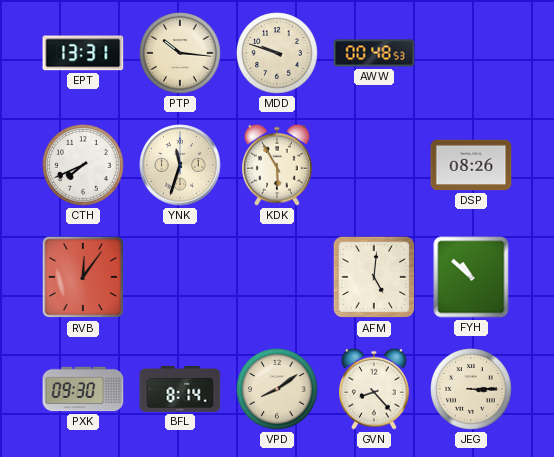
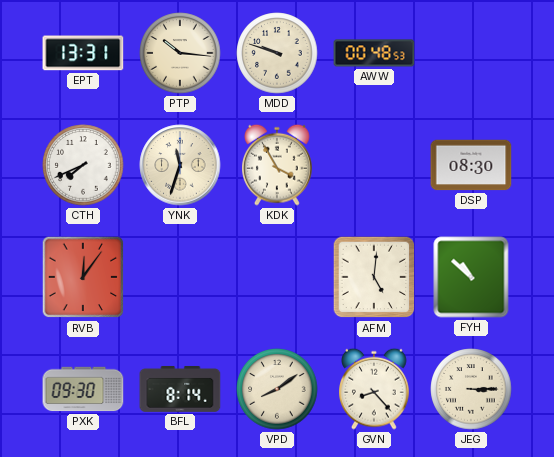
KDK: 5:55 -> 3:55
DSP: 08:26 -> 08:30
